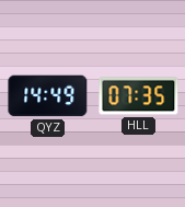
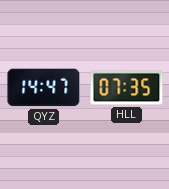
QYZ: 14:49 -> 14:47
